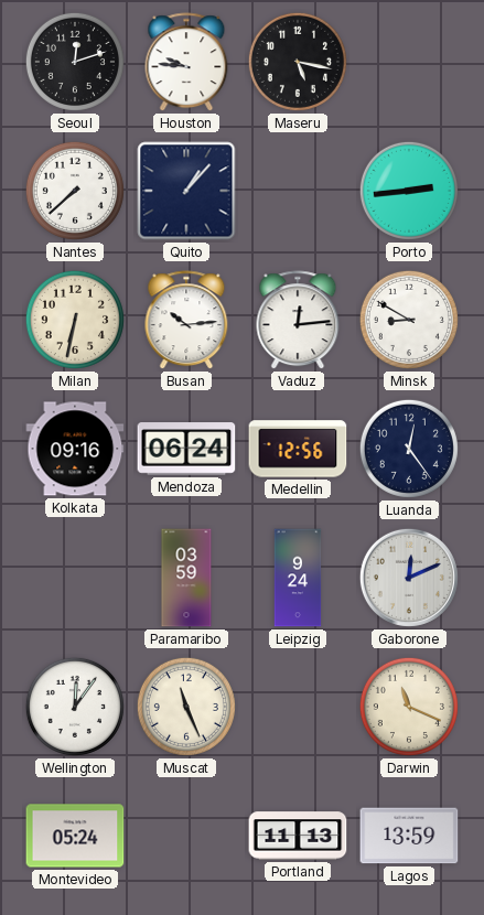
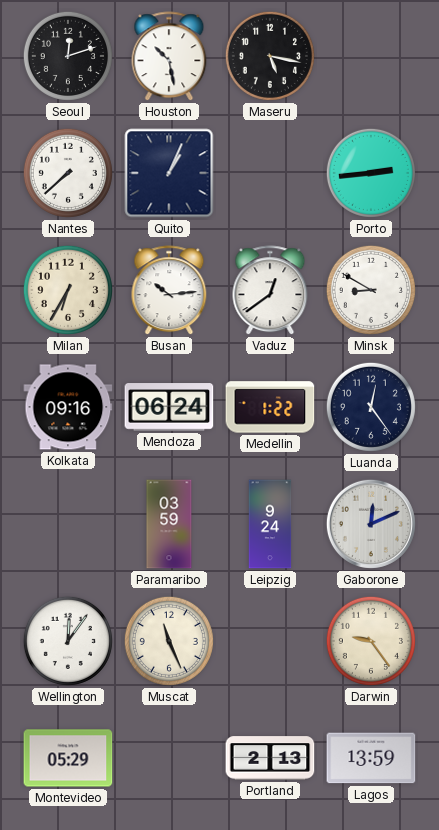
Houston: 9:46 -> 10:28
Quito: 1:07 -> 1:04
Milan: 6:32 -> 6:35
Vaduz: 12:14 -> 12:39
Medellin: 12:56 -> 1:22
Darwin: 11:19 -> 9:24
Montevideo: 05:24 -> 05:29
Portland: 11:13 -> 2:13
